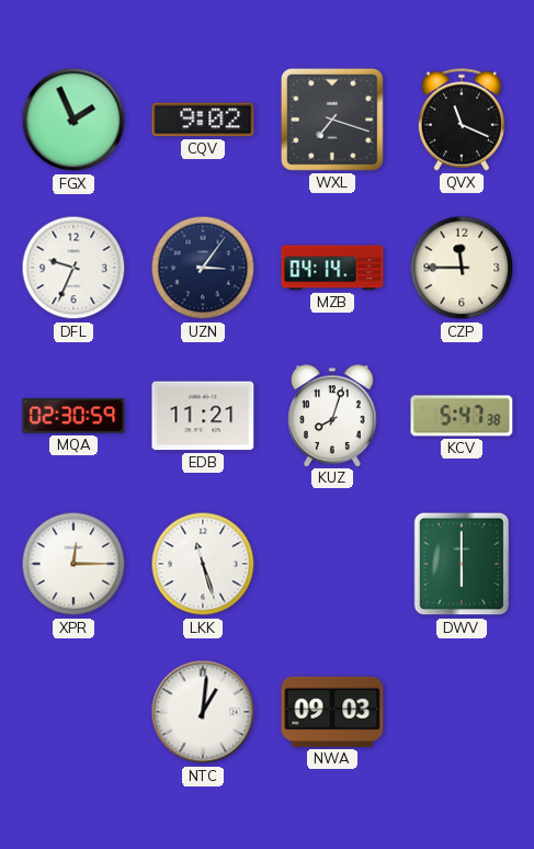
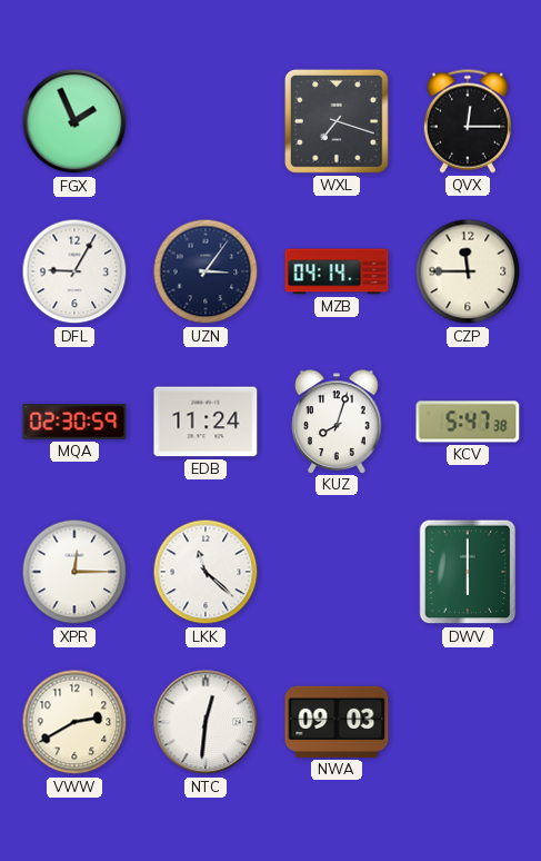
CQV: 9:02 -> none
QVX: 11:19 -> 12:15
DFL: 9:34 -> 9:05
EDB: 11:21 -> 11:24
LKK: 11:27 -> 11:22
VWW: none -> 2:40
NTC: 1:01 -> 12:31
